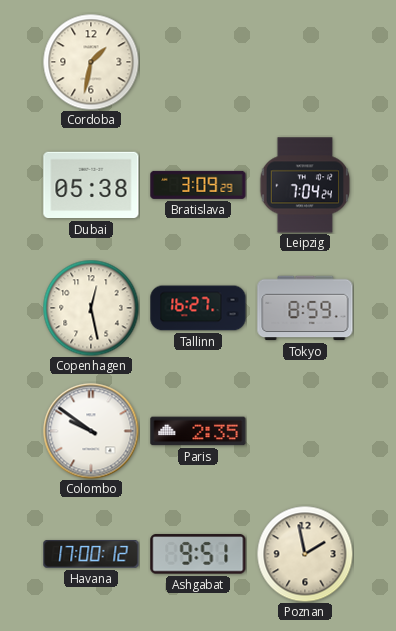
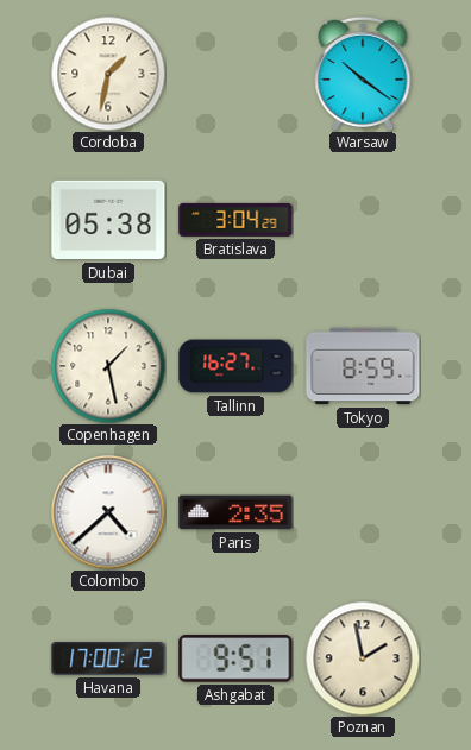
Warsaw: none -> 10:21
Bratislava: 3:09 -> 3:04
Leipzig: 7:04 -> none
Copenhagen: 12:28 -> 1:28
Colombo: 9:51 -> 4:38
